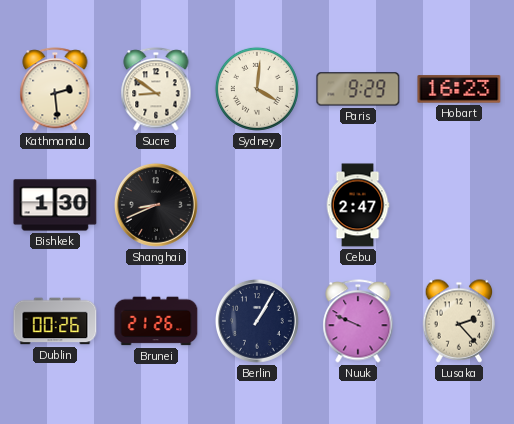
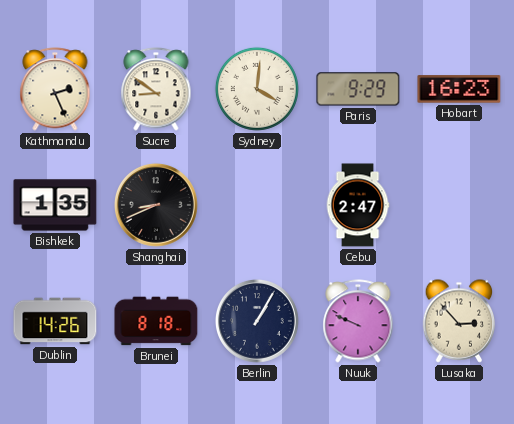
Kathmandu: 2:29 -> 2:26
Bishkek: 1:30 -> 1:35
Dublin: 00:26 -> 14:26
Brunei: 21:26 -> 8:18
Lusaka: 2:23 -> 2:53
